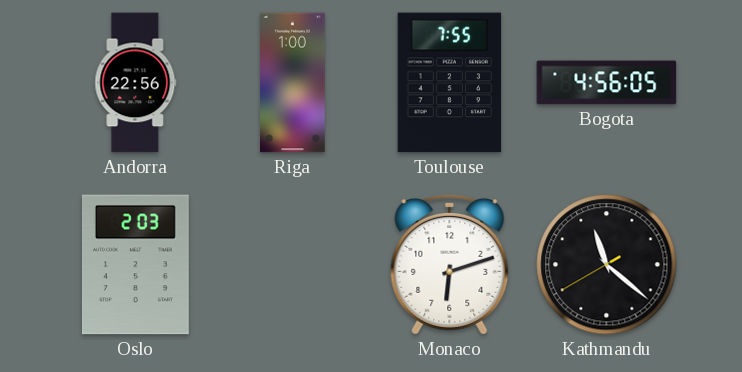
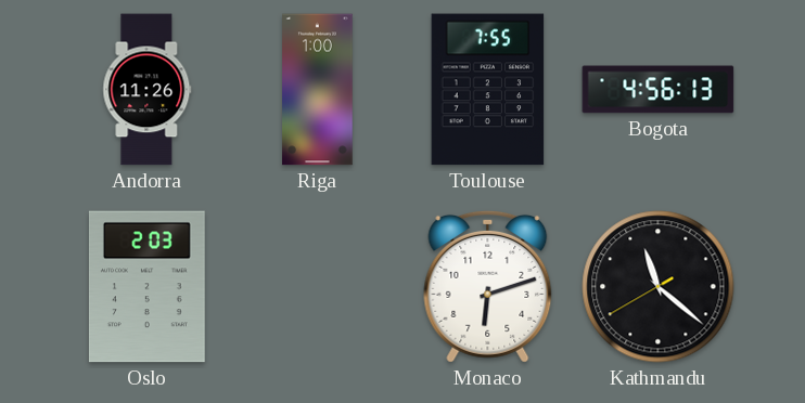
Andorra: 22:56 -> 11:26
Bogota: 4:56:05 -> 4:56:13
